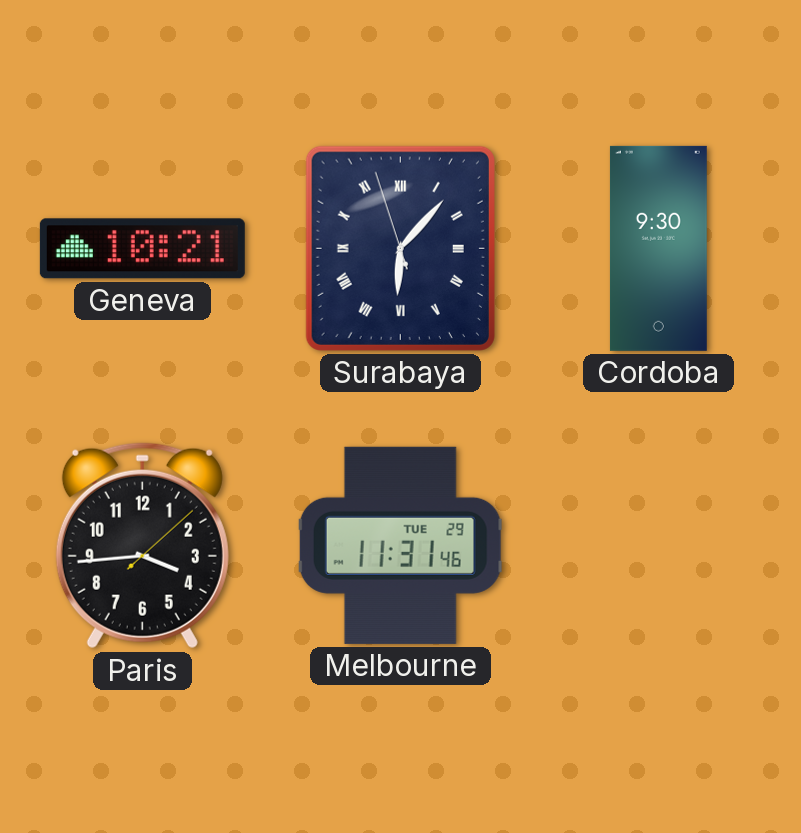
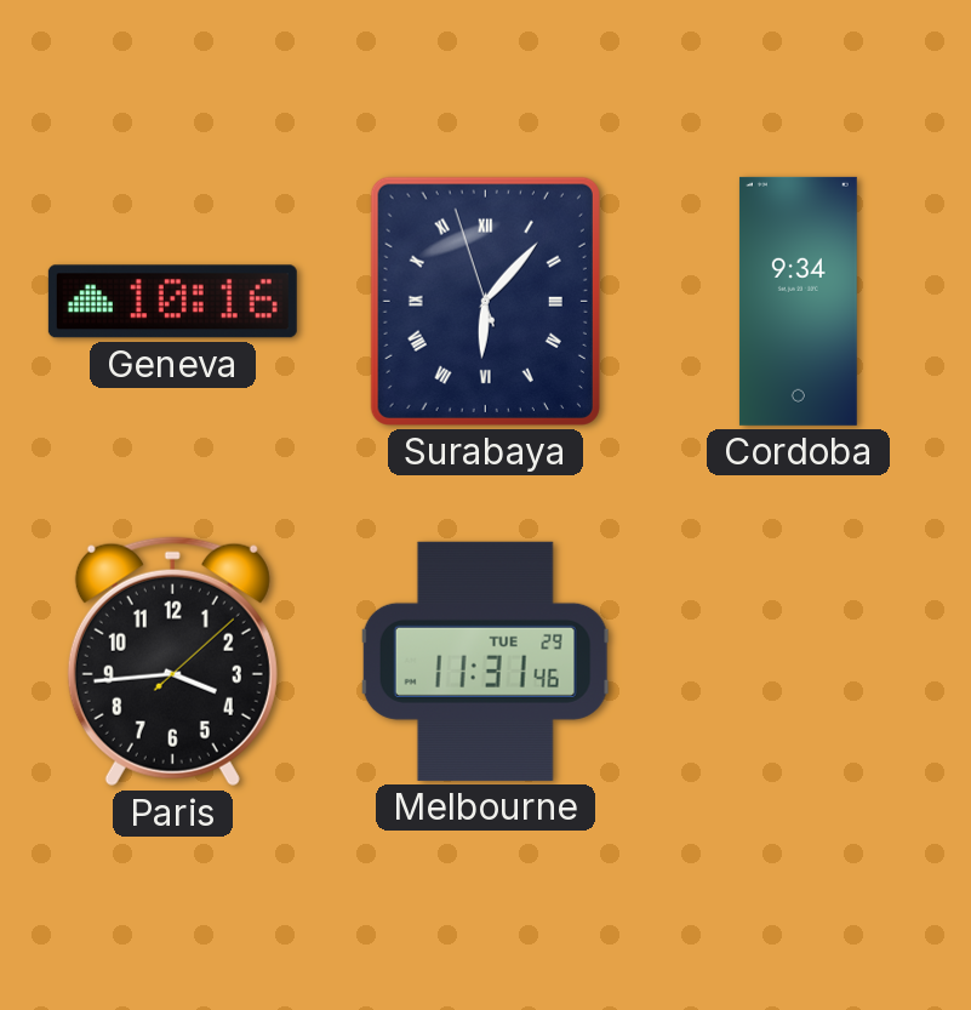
Geneva: 10:21 -> 10:16
Cordoba: 9:30 -> 9:34
